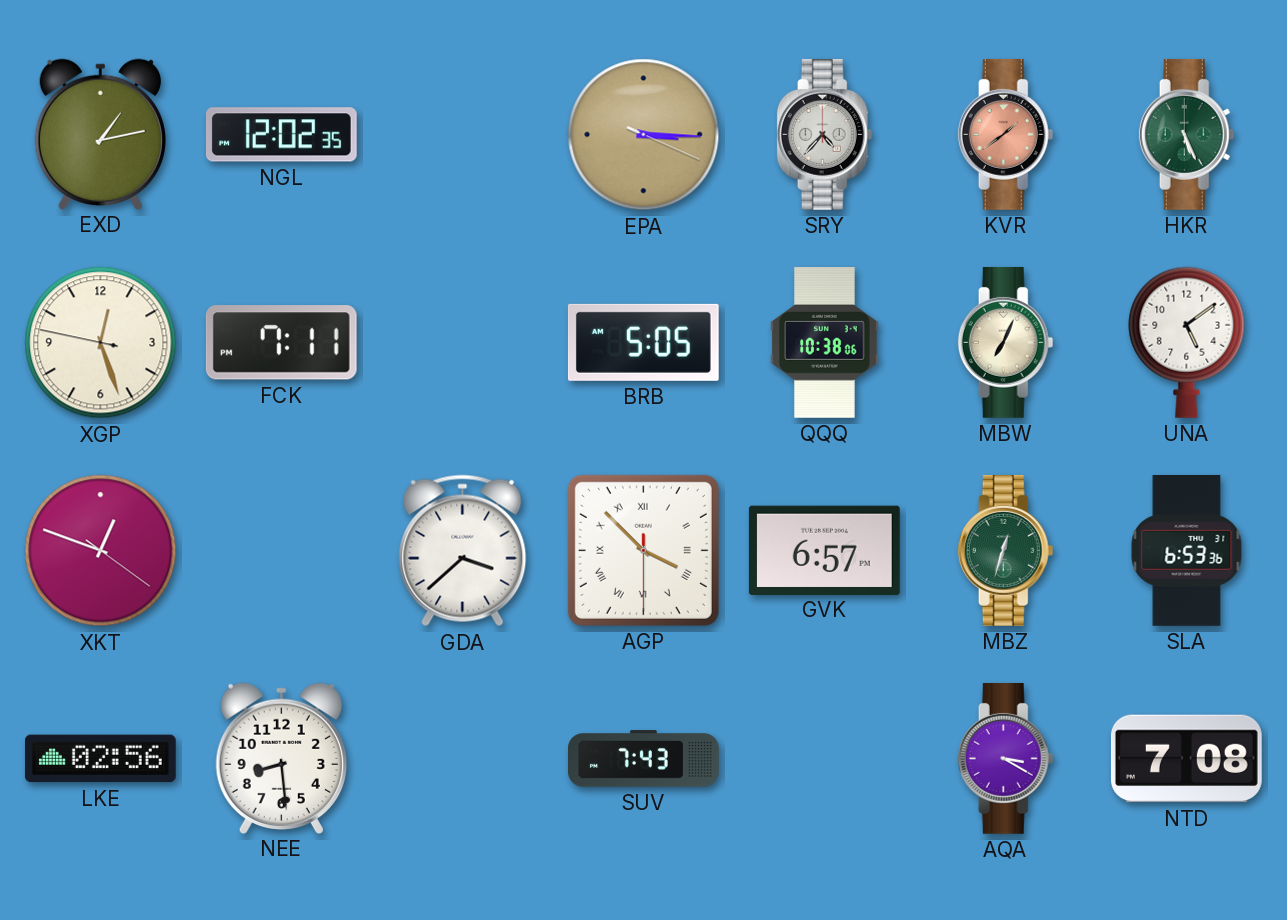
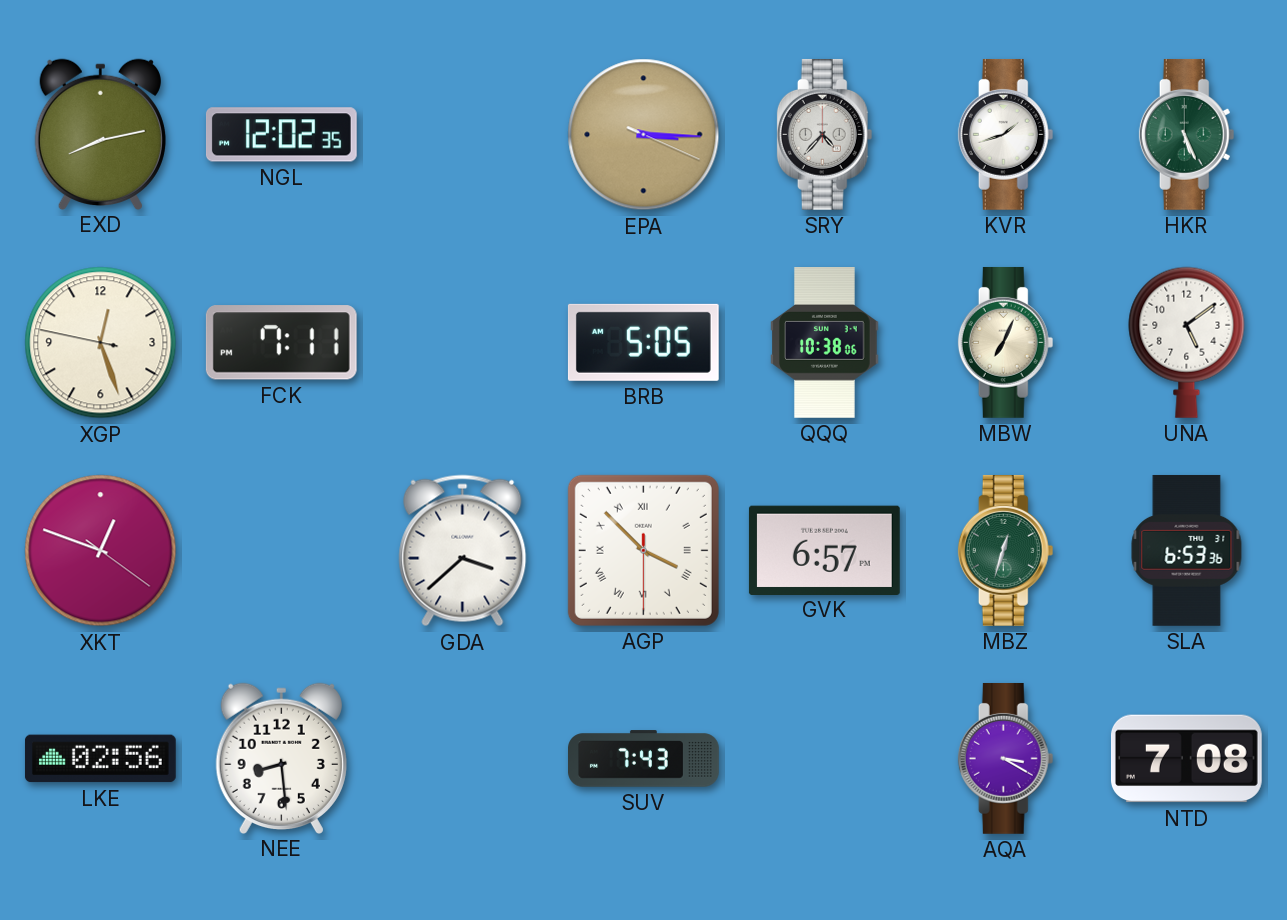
EXD: 1:13 -> 8:13
KVR: 1:39 -> 1:42
KVR dial: salmon -> white
